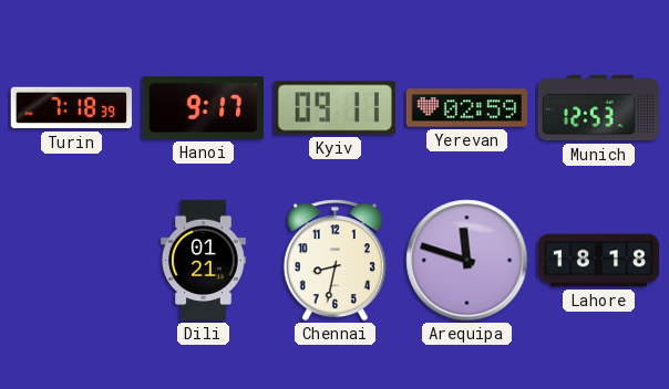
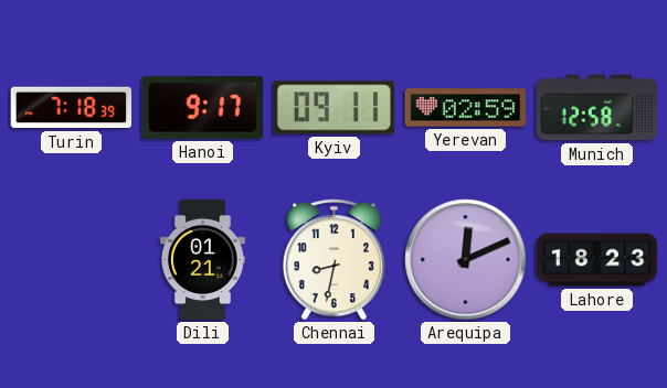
Munich: 12:53 -> 12:58
Arequipa: 11:48 -> 12:11
Lahore: 18:18 -> 18:23
